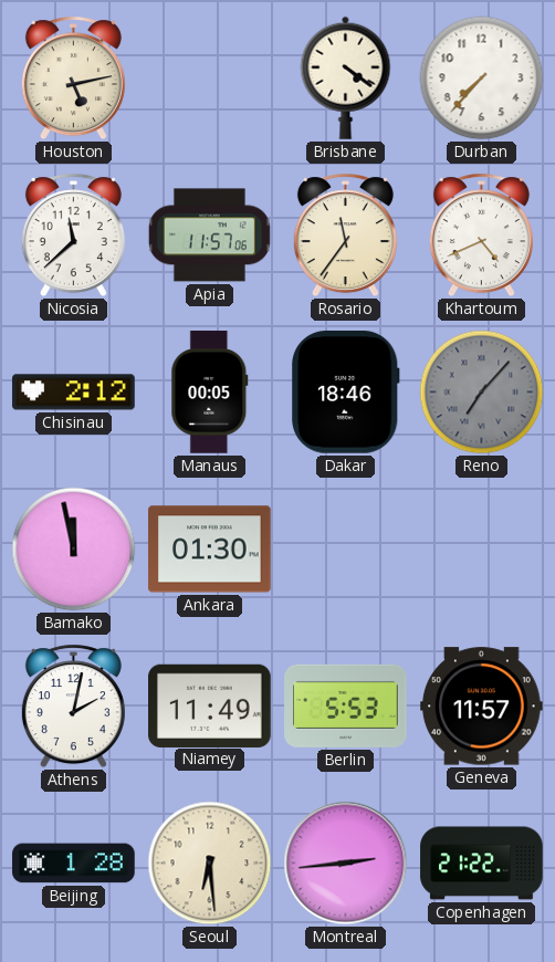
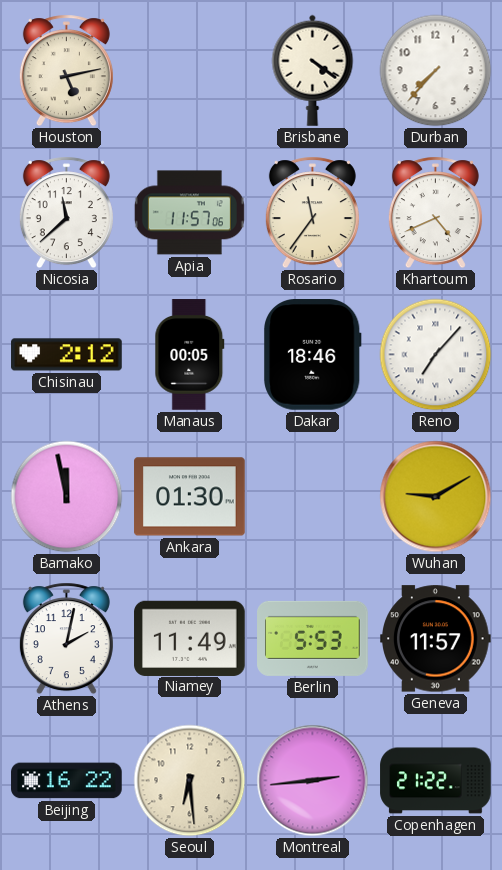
Reno dial: grey -> white
Wuhan: none -> 9:10
Beijing: 1:28 -> 16:22
